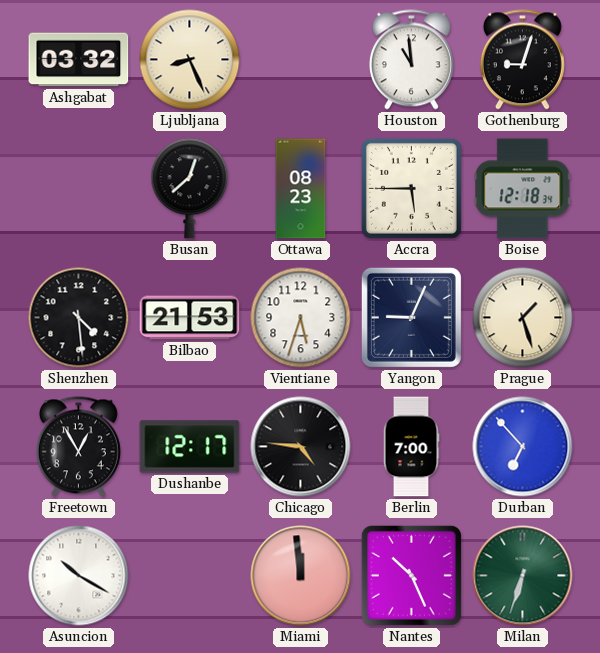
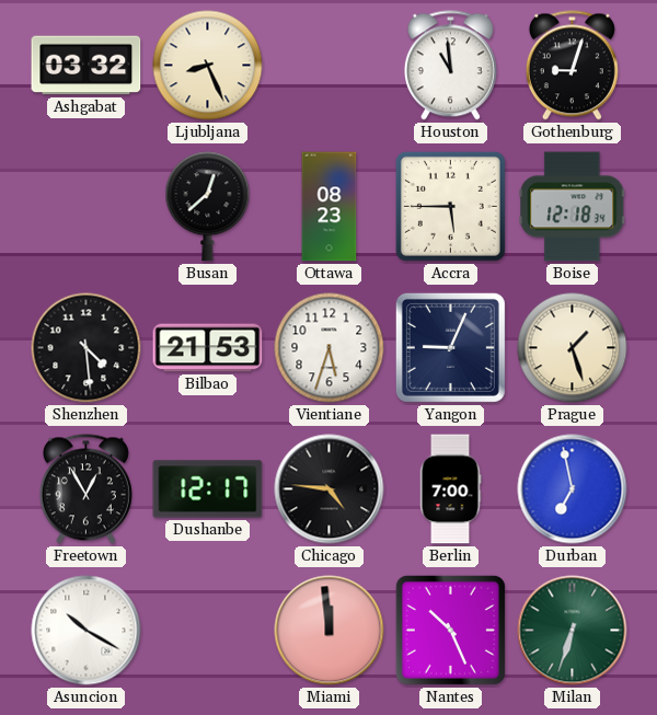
Durban: 6:53 -> 6:58
